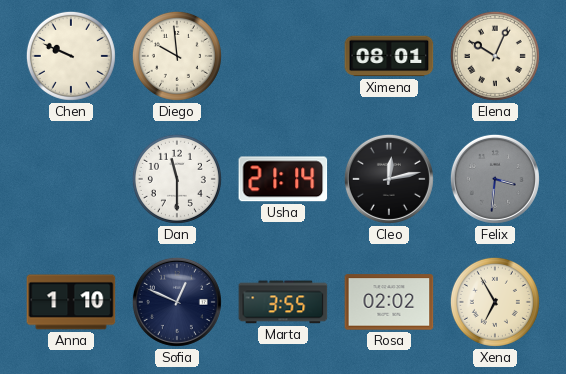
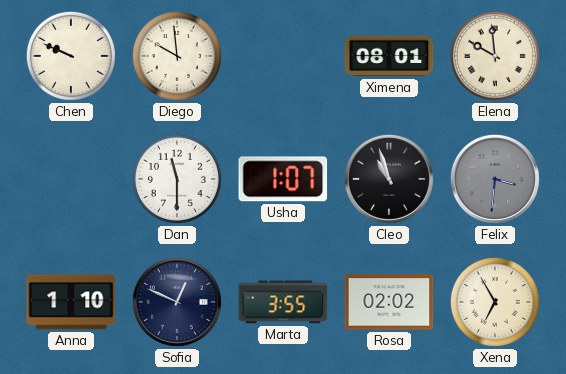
Elena: 10:04 -> 9:59
Usha: 21:14 -> 1:07
Cleo: 12:13 -> 10:57
